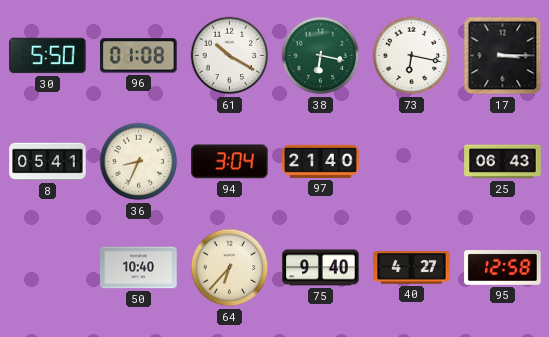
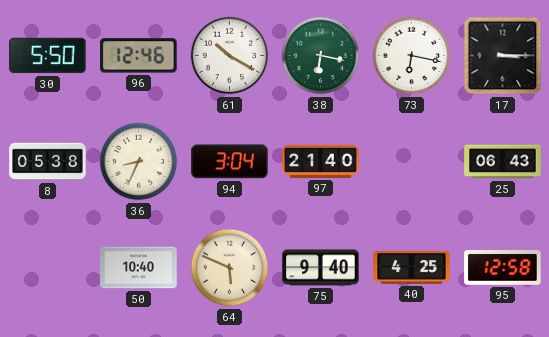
96: 01:08 -> 12:46
8: 05:41 -> 05:38
64: 6:37 -> 5:49
40: 4:27 -> 4:25
